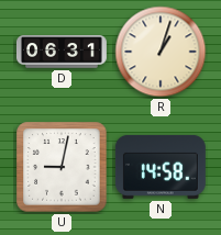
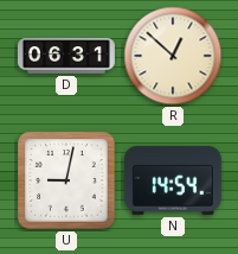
R: 1:03 -> 12:52
N: 14:58 -> 14:54
